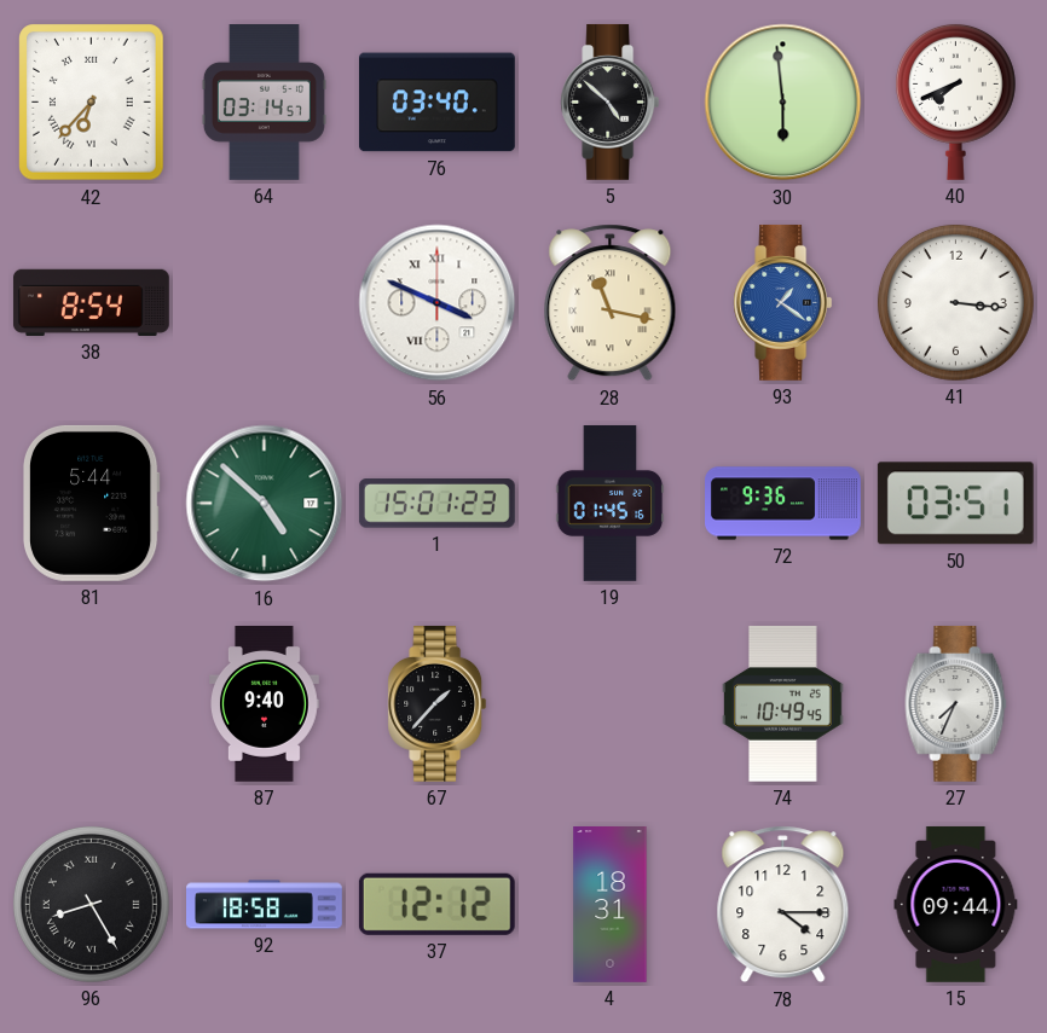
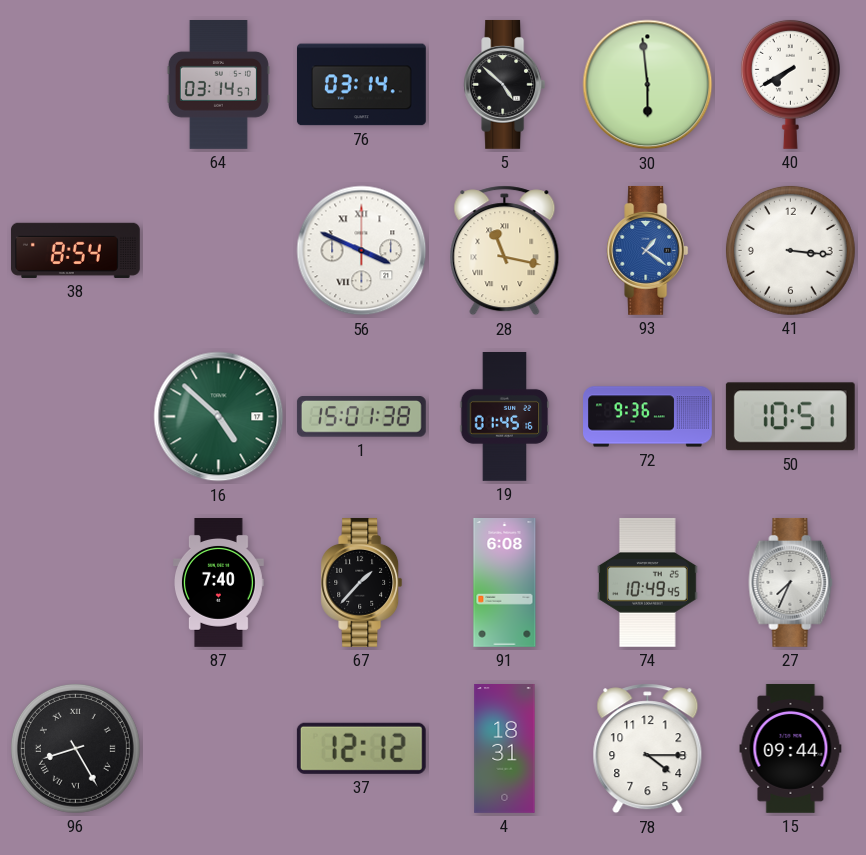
42: 6:37 -> none
76: 03:40 -> 03:14
40: 7:41 -> 7:40
81: 5:44 -> none
1: 15:01:23 -> 15:01:38
50: 03:51 -> 10:51
87: 9:40 -> 7:40
91: none -> 6:08
92: 18:58 -> none
